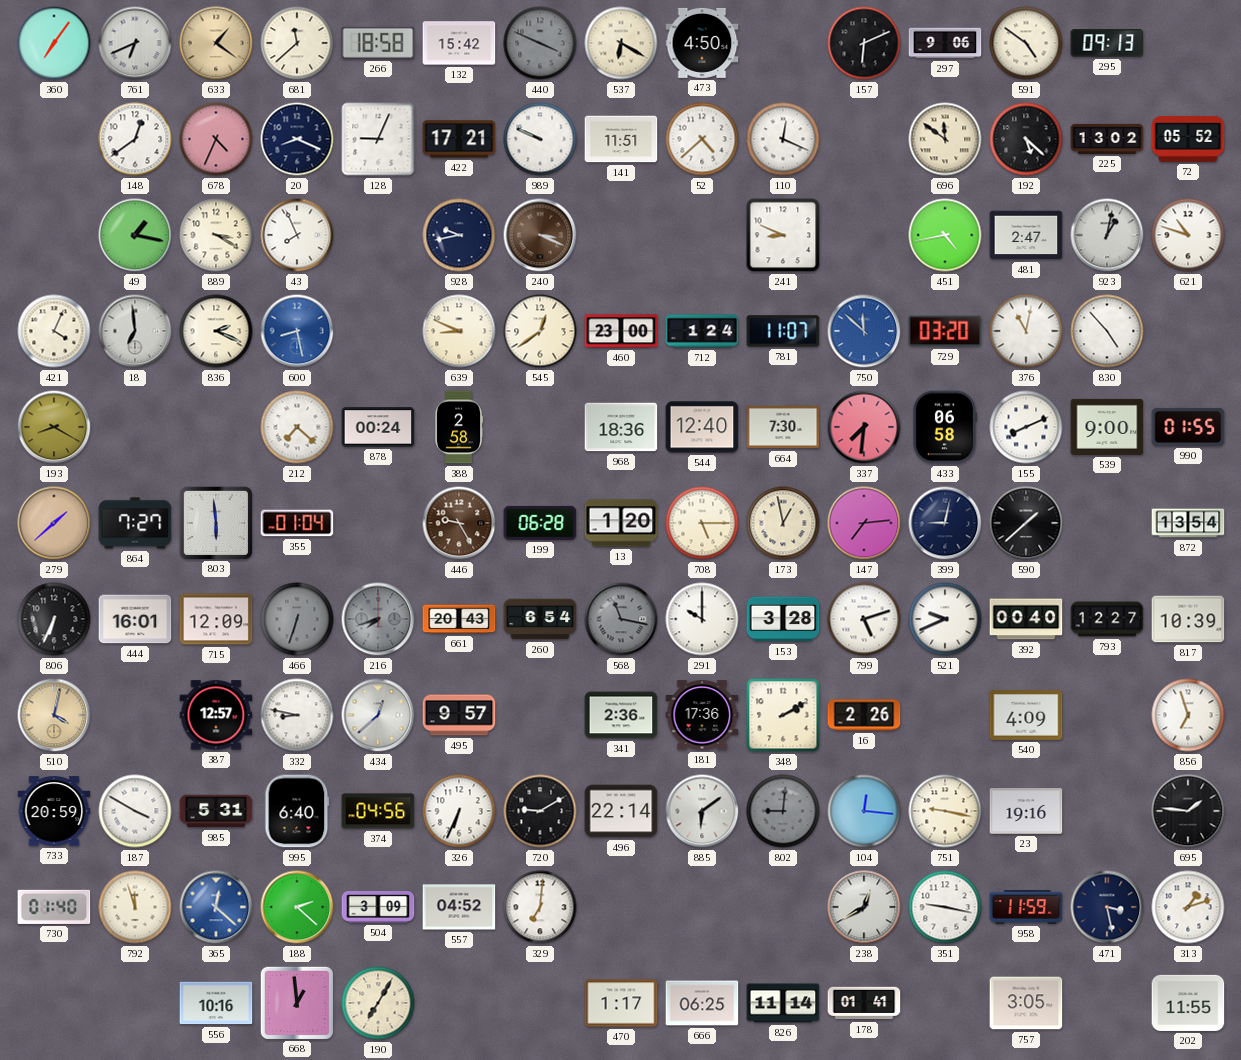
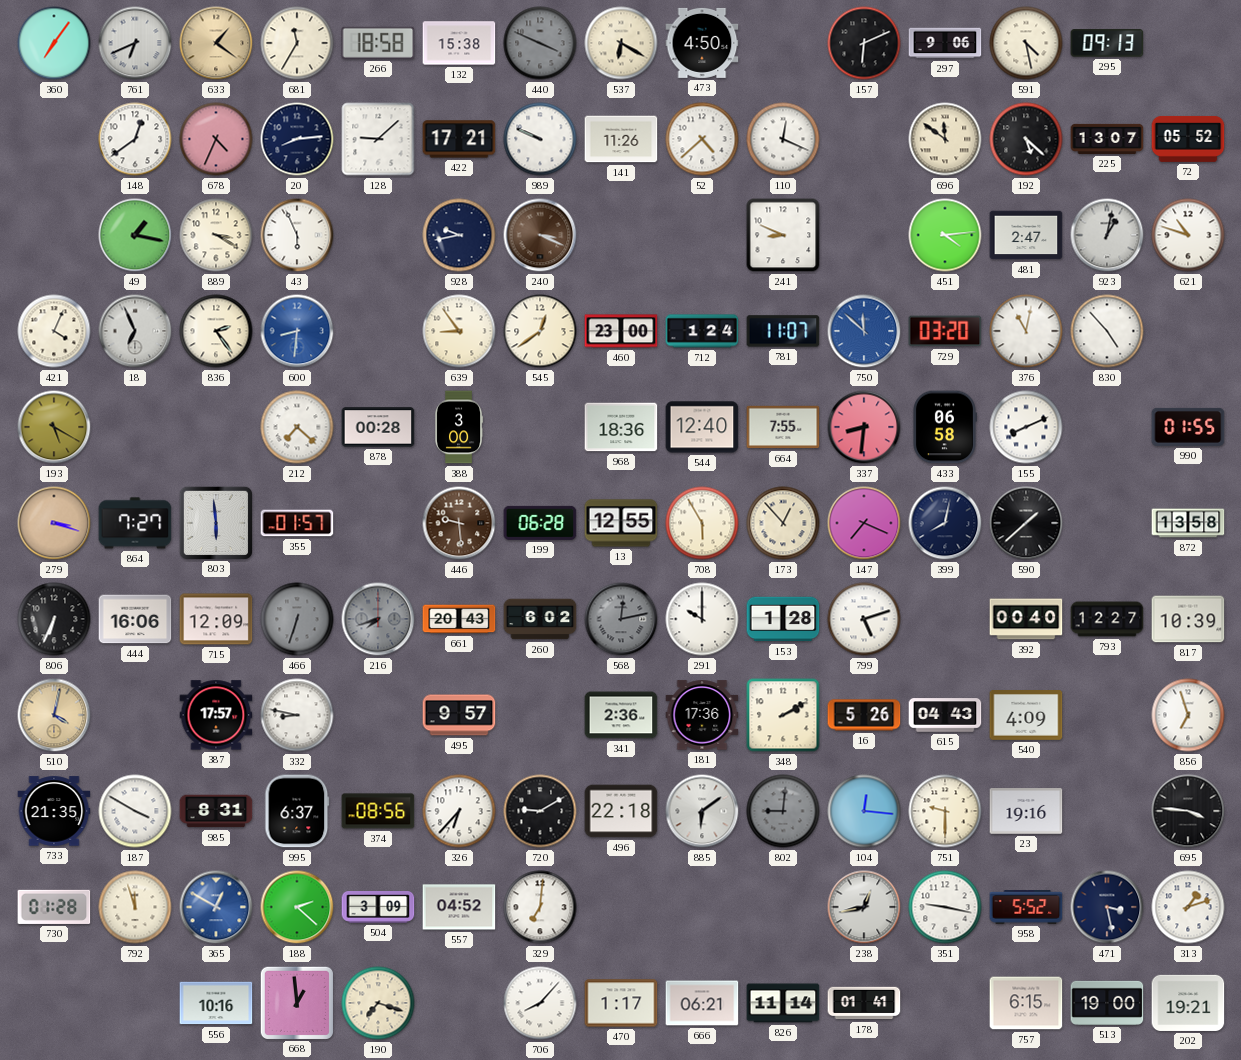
681: 11:38 -> 11:35
132: 15:42 -> 15:38
591: 4:51 -> 4:28
20: 8:19 -> 8:14
128: 9:04 -> 9:08
141: 11:51 -> 11:26
225: 13:02 -> 13:07
43: 7:56 -> 5:56
451: 4:43 -> 4:14
18: 6:59 -> 6:56
836: 2:19 -> 2:24
600: 8:28 -> 8:31
639: 8:49 -> 8:54
193: 8:20 -> 5:20
878: 00:24 -> 00:28
388: 2:58 -> 3:00
664: 7:30 -> 7:55
337: 7:31 -> 8:31
539: 9:00 -> none
279: 1:38 -> 3:18
355: 01:04 -> 01:57
446: 9:25 -> 9:29
13: 1:20 -> 12:55
708: 5:15 -> 5:55
173: 12:58 -> 12:53
147: 7:14 -> 7:19
399: 9:02 -> 8:02
872: 13:54 -> 13:58
444: 16:01 -> 16:06
260: 6:54 -> 6:02
568: 11:17 -> 12:13
153: 3:28 -> 1:28
521: 9:41 -> none
387: 12:57 -> 17:57
434: 12:38 -> none
16: 2:26 -> 5:26
615: none -> 04:43
733: 20:59 -> 21:35
985: 5:31 -> 8:31
995: 6:40 -> 6:37
374: 04:56 -> 08:56
326: 6:34 -> 6:37
496: 22:14 -> 22:18
751: 9:17 -> 9:30
695: 1:46 -> 3:46
730: 01:40 -> 01:28
365: 12:22 -> 12:50
238: 12:40 -> 12:43
958: 11:59 -> 5:52
190: 7:05 -> 7:18
706: none -> 8:07
666: 06:25 -> 06:21
757: 3:05 -> 6:15
513: none -> 19:00
202: 11:55 -> 19:21
